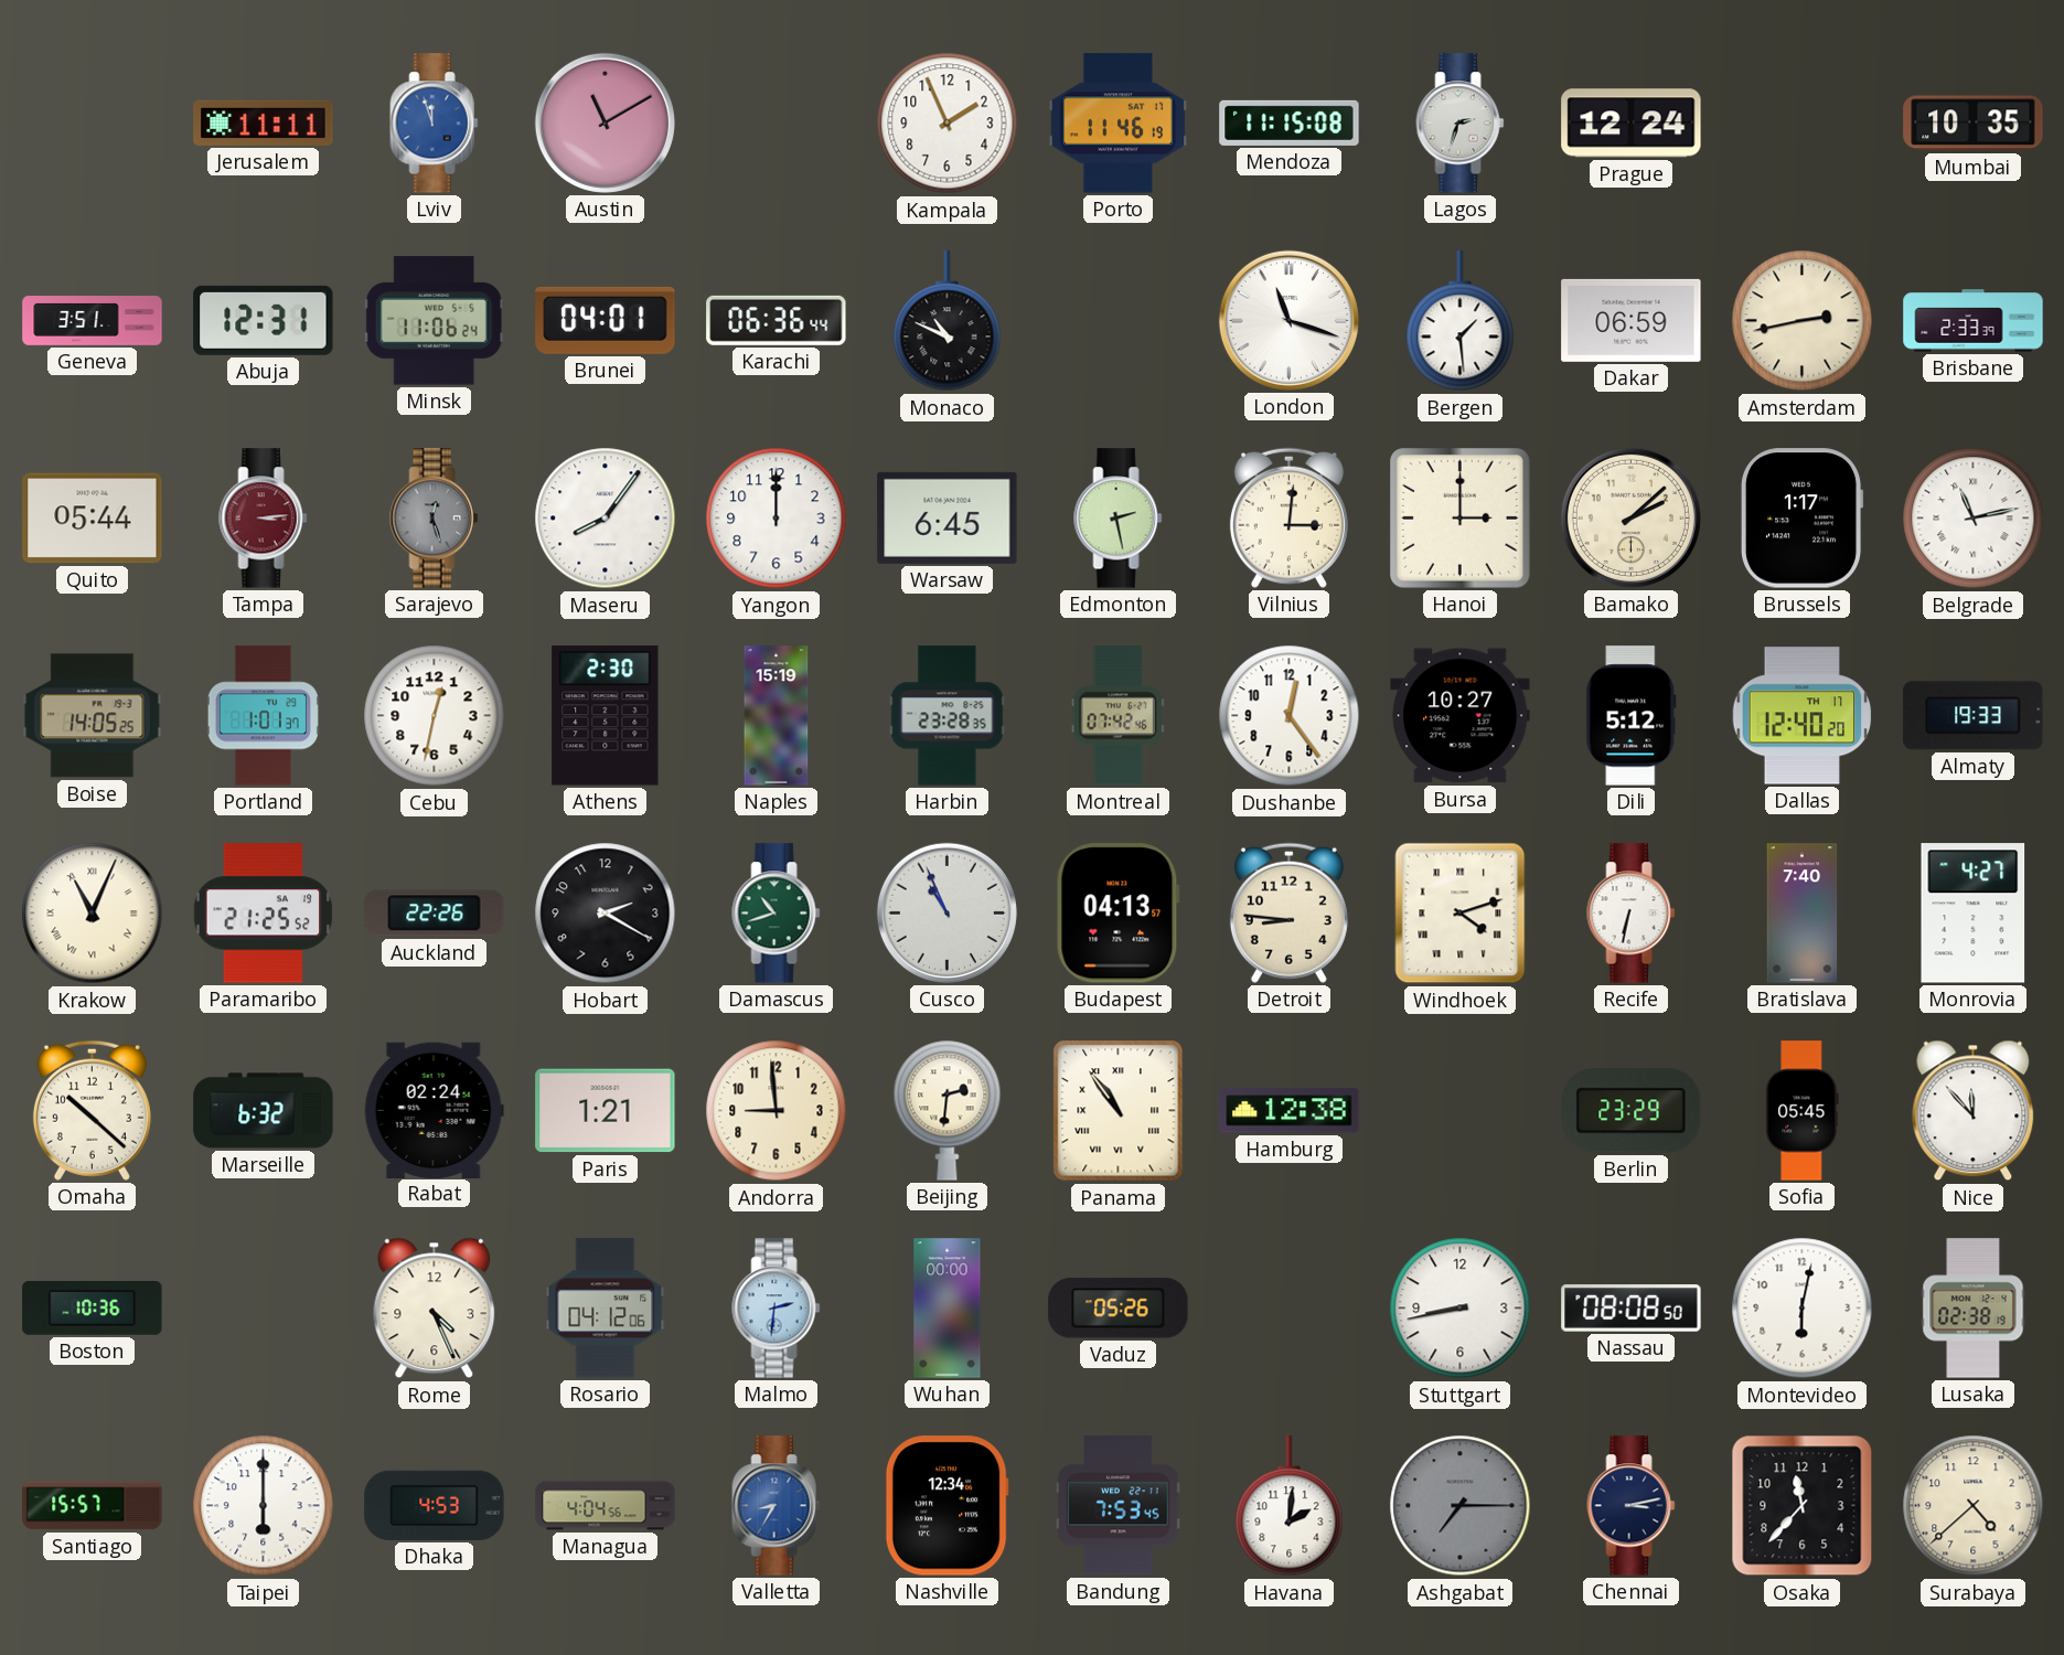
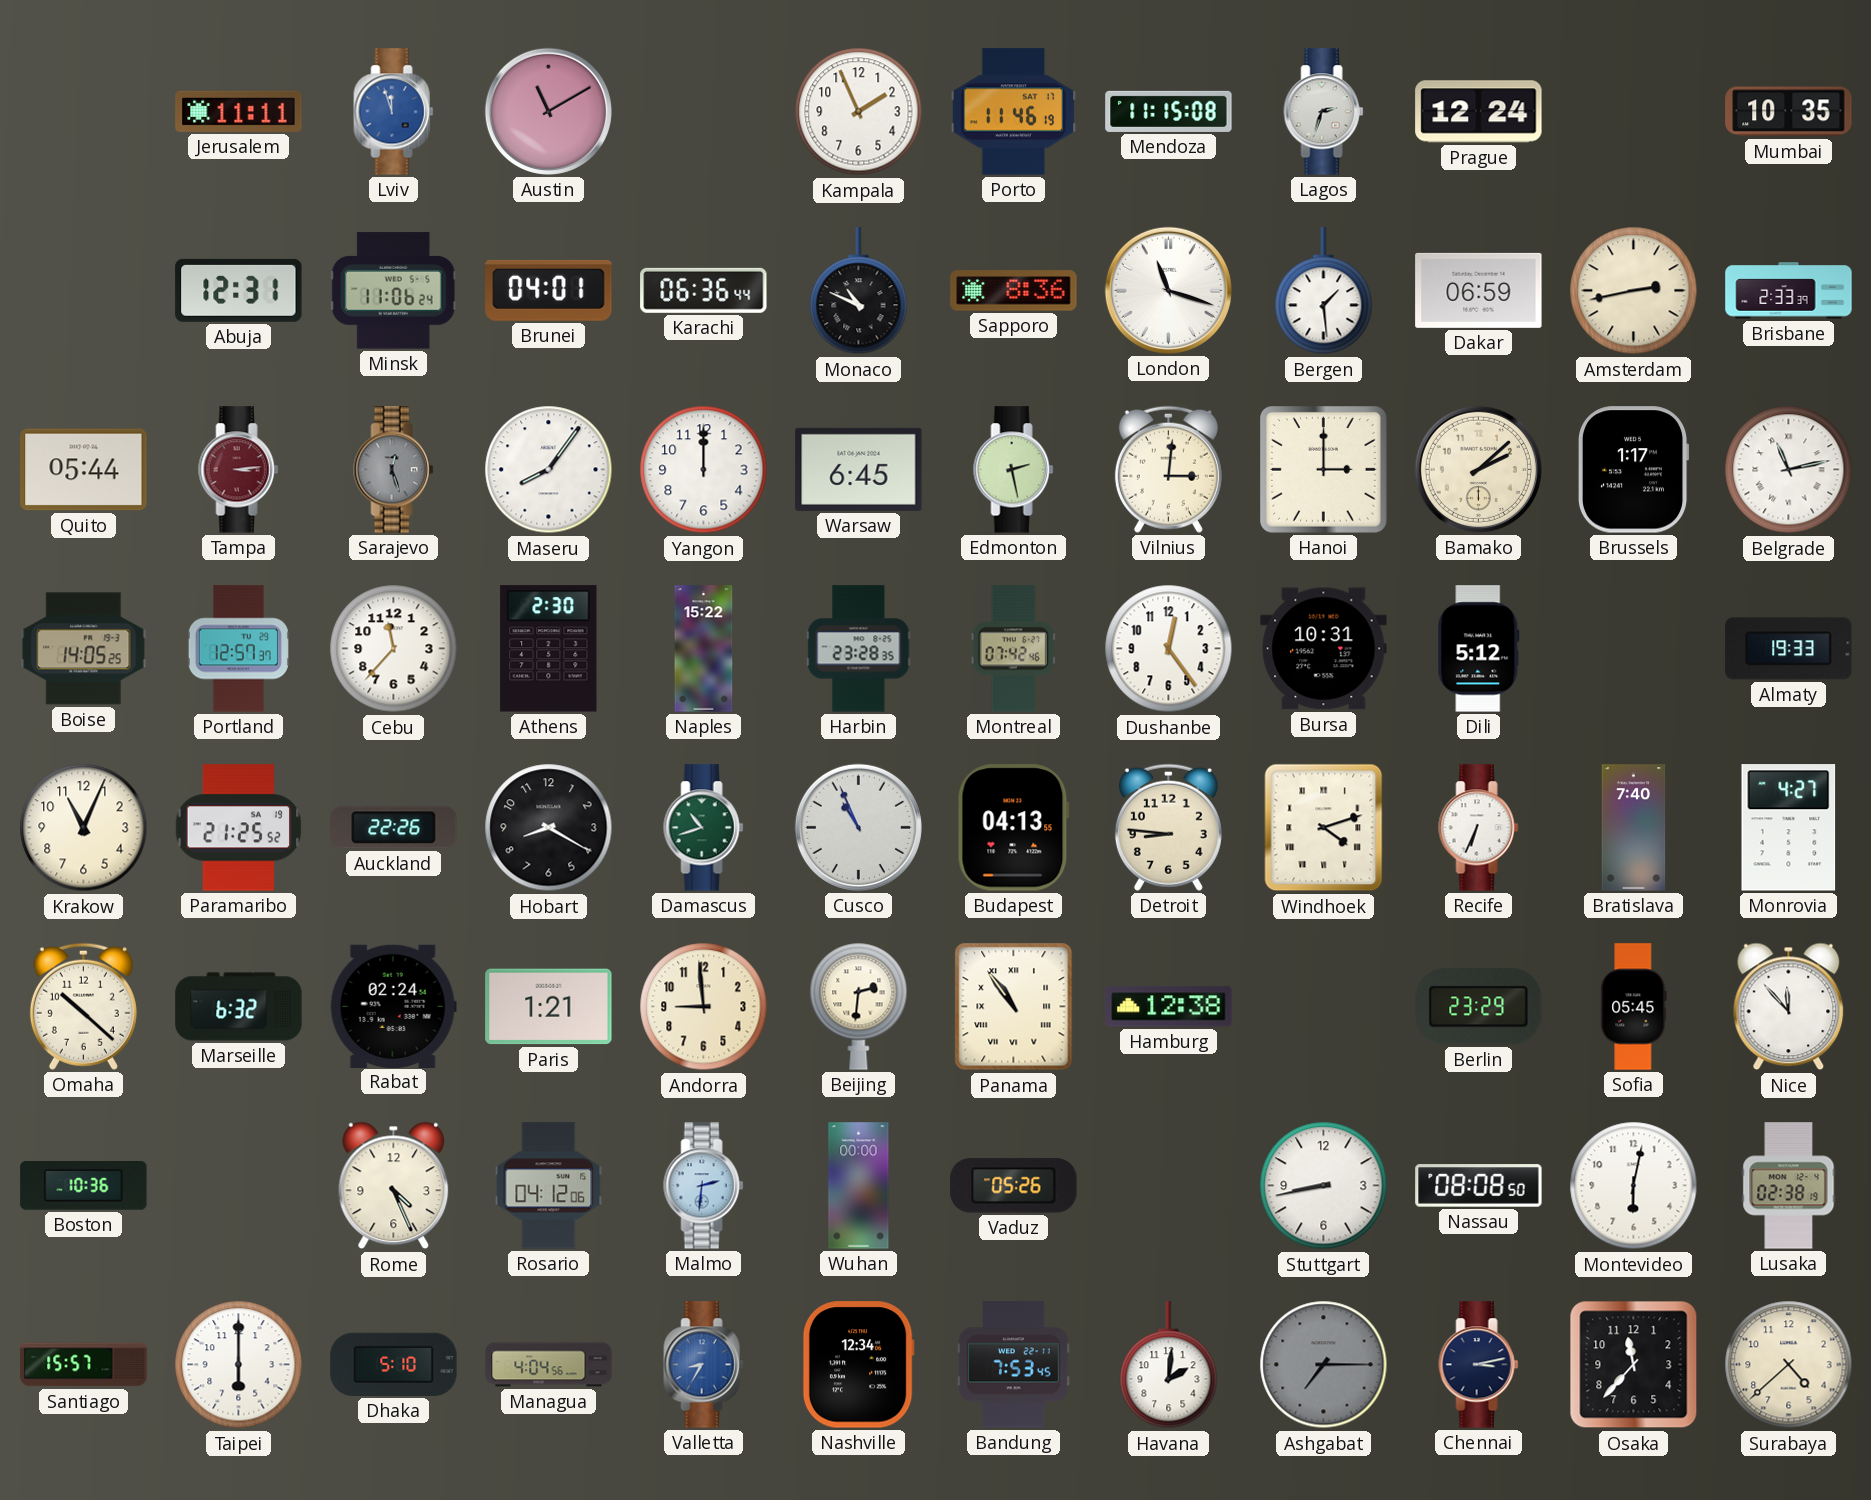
Geneva: 3:51 -> none
Sapporo: none -> 8:36
Portland: 1:01 -> 12:57
Cebu: 12:32 -> 11:37
Naples: 15:19 -> 15:22
Bursa: 10:27 -> 10:31
Dallas: 12:40 -> none
Krakow numerals: Roman -> Arabic
Hobart: 2:20 -> 8:20
Budapest: 04:13:57 -> 04:13:55
Recife: 6:32 -> 6:34
Dhaka: 4:53 -> 5:10
